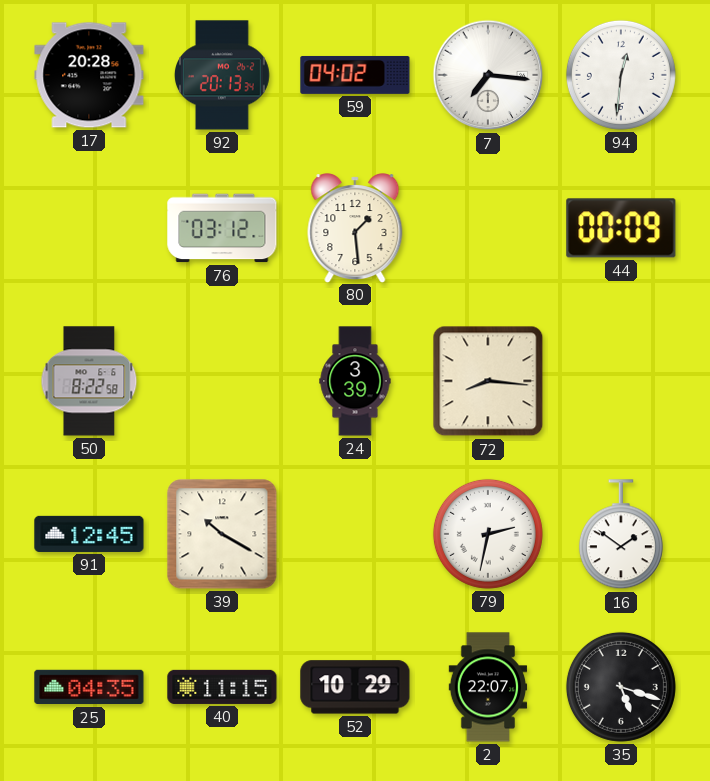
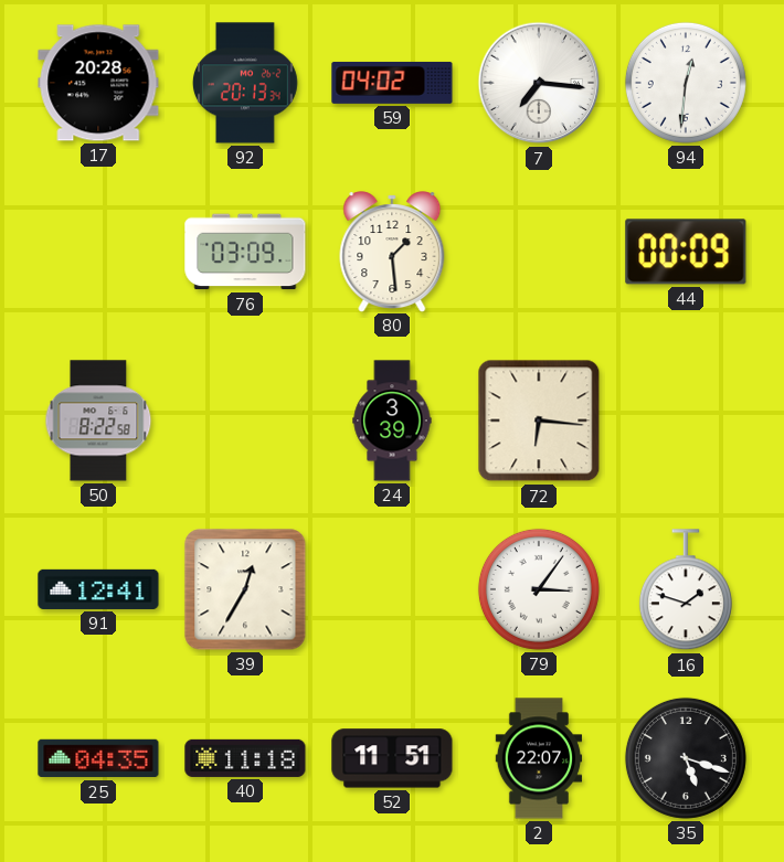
76: 03:12 -> 03:09
72: 8:16 -> 6:16
91: 12:45 -> 12:41
39: 10:20 -> 12:35
79: 2:32 -> 3:06
16: 1:51 -> 1:48
40: 11:15 -> 11:18
52: 10:29 -> 11:51
